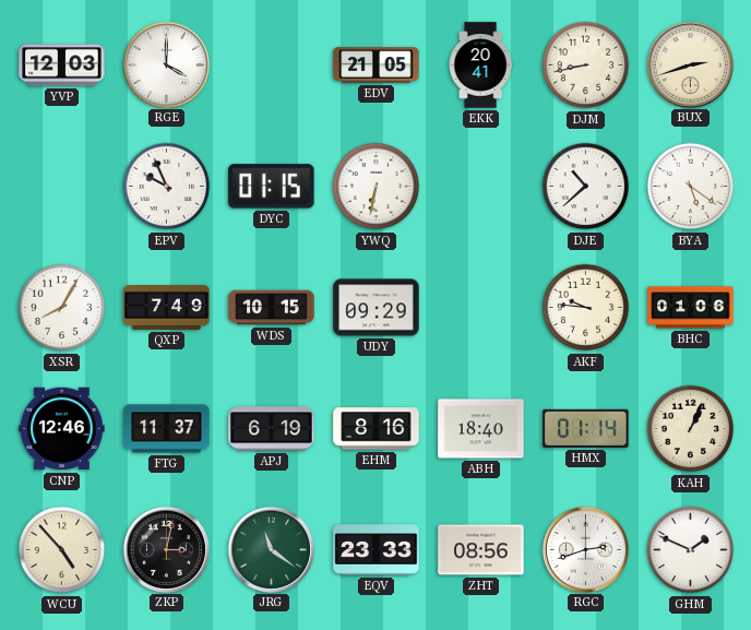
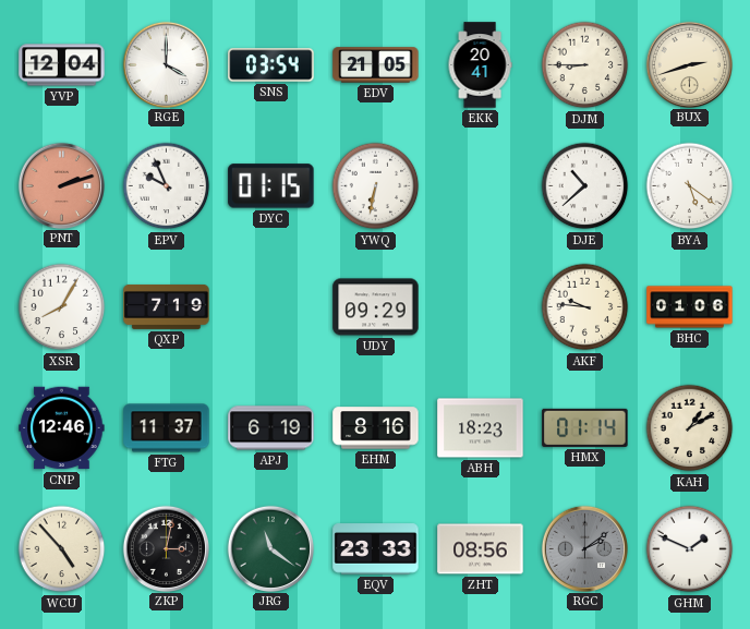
YVP: 12:03 -> 12:04
SNS: none -> 03:54
DJM: 8:43 -> 8:45
PNT: none -> 2:12
QXP: 7:49 -> 7:19
WDS: 10:15 -> none
ABH: 18:40 -> 18:23
KAH: 1:04 -> 1:10
RGC: 2:42 -> 2:09
RGC dial: white -> grey
